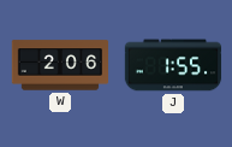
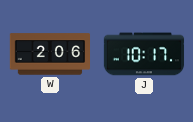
J: 1:55 -> 10:17
